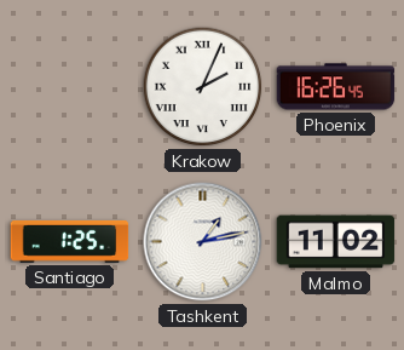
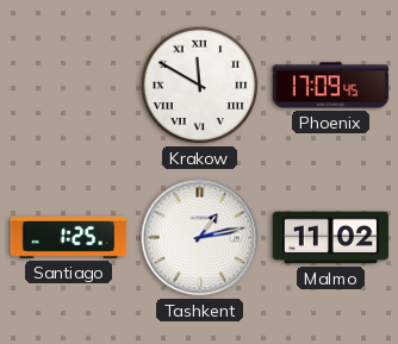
Krakow: 2:04 -> 11:50
Phoenix: 16:26 -> 17:09
